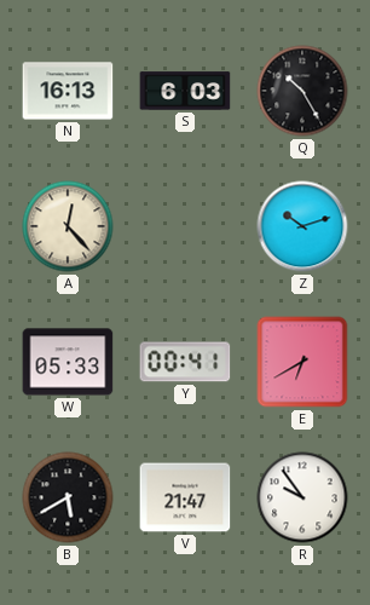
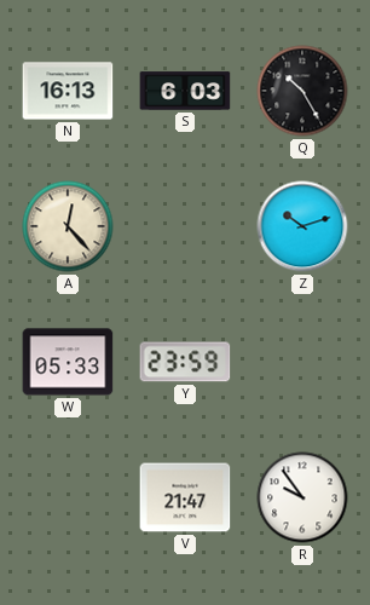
Y: 00:41 -> 23:59
E: 6:40 -> none
B: 5:40 -> none
